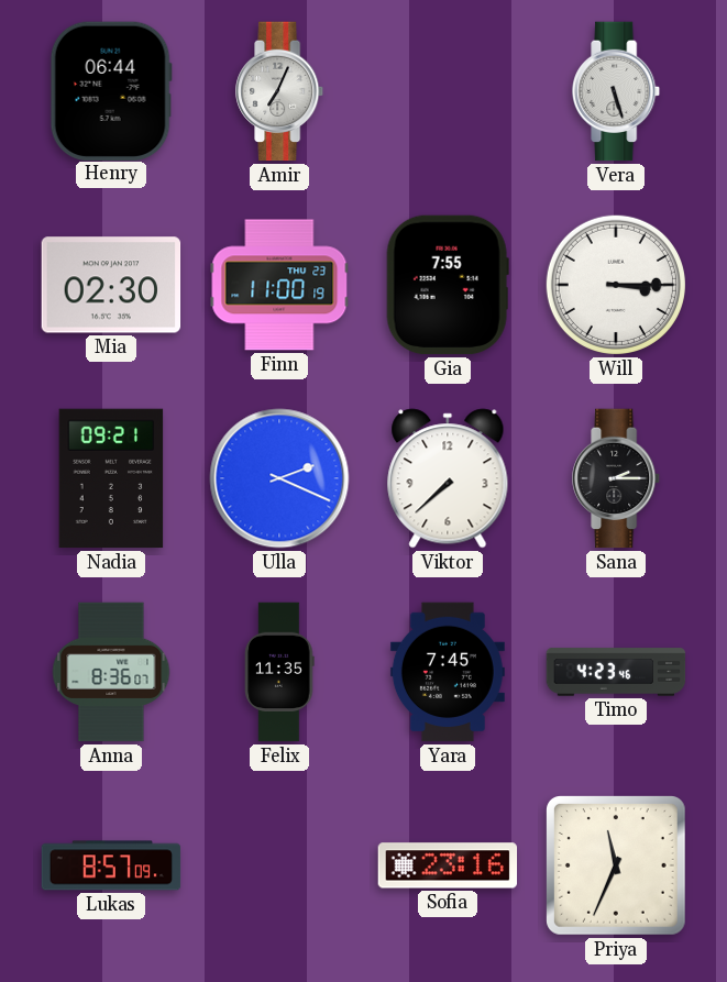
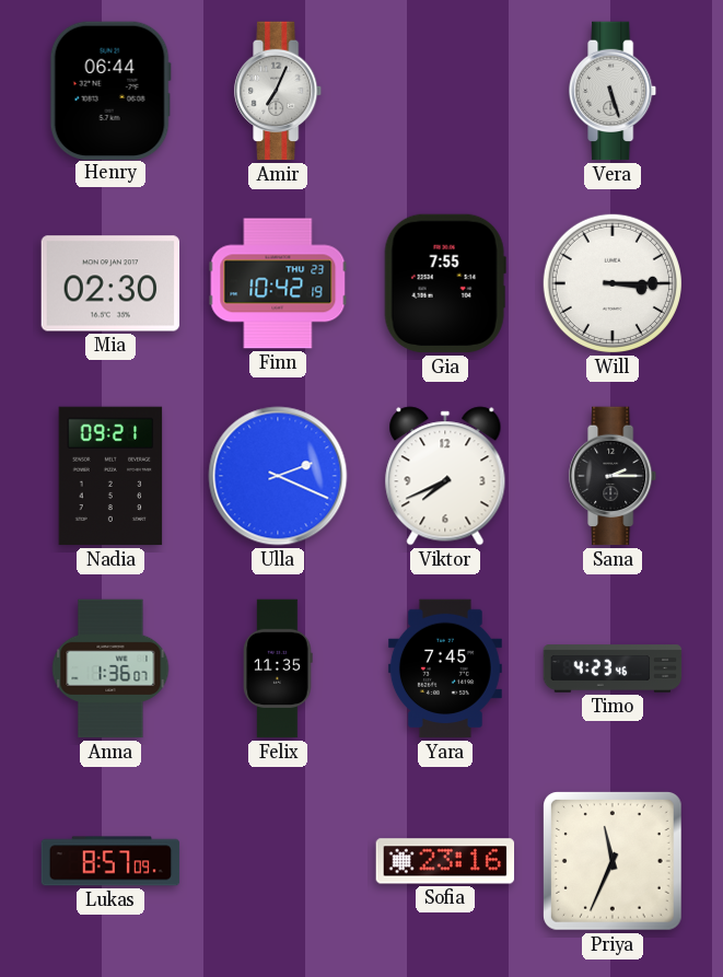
Finn: 11:00 -> 10:42
Viktor: 7:38 -> 7:41
Anna: 8:36 -> 1:36
